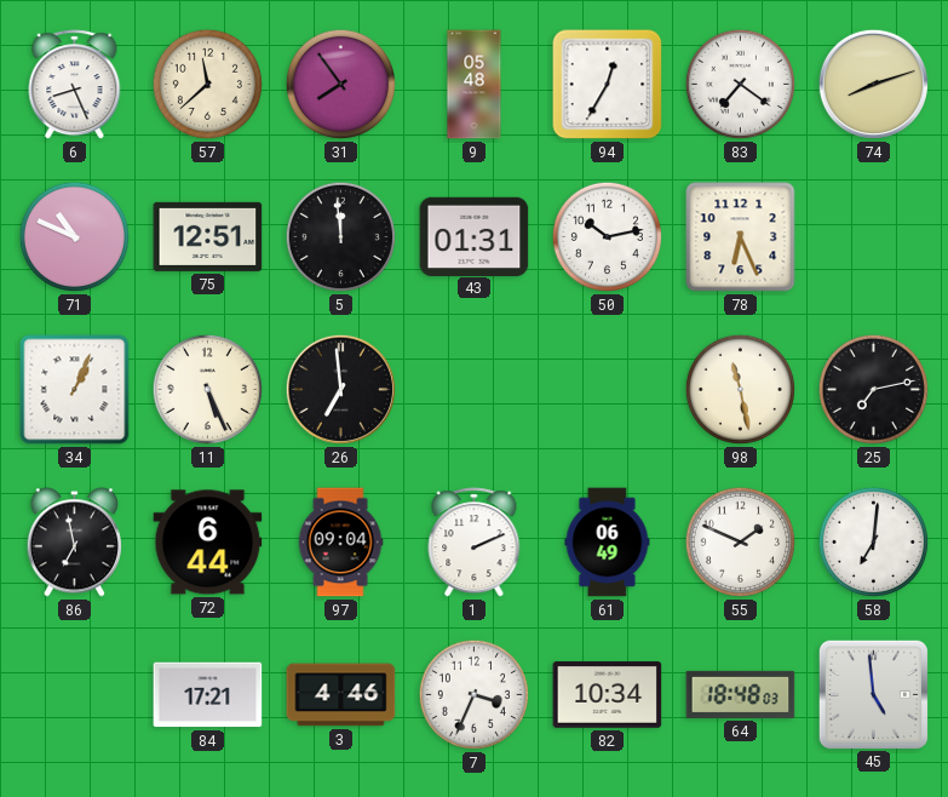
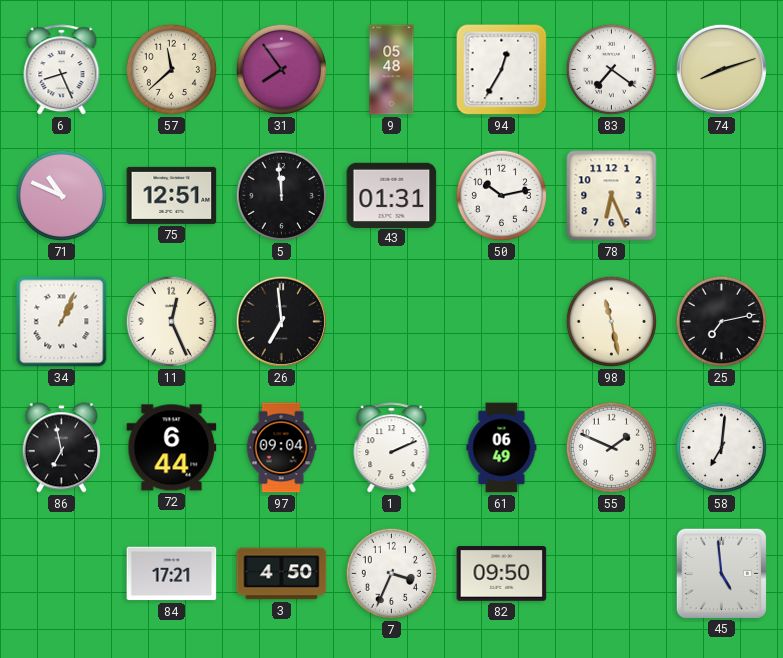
11: 5:26 -> 12:26
3: 4:46 -> 4:50
82: 10:34 -> 09:50
64: 18:48 -> none
